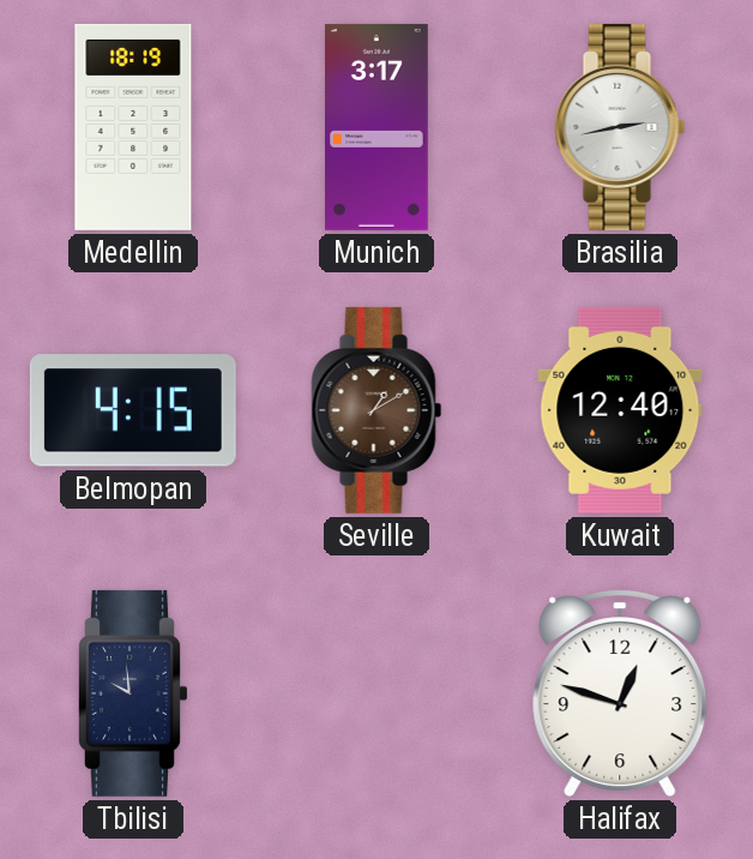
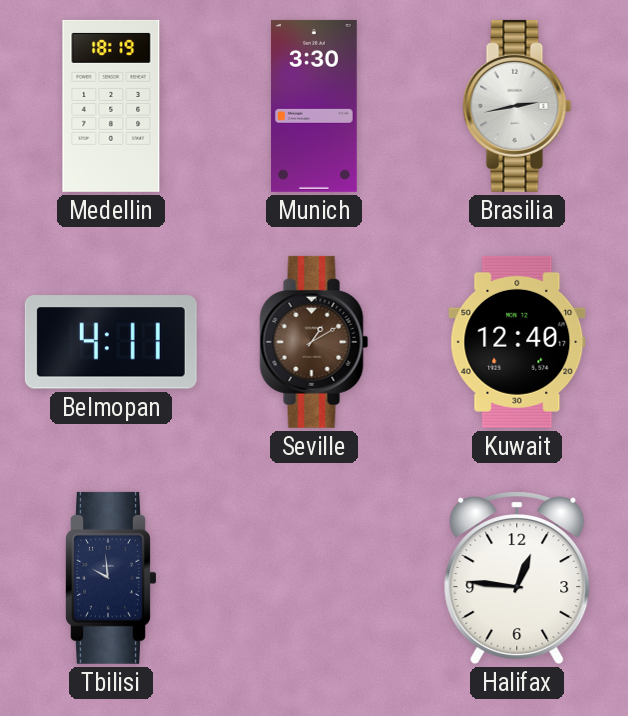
Munich: 3:17 -> 3:30
Belmopan: 4:15 -> 4:11
Halifax: 12:48 -> 12:46
